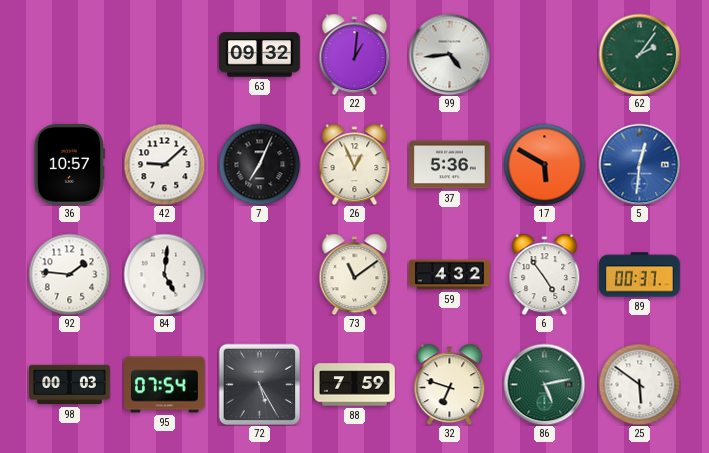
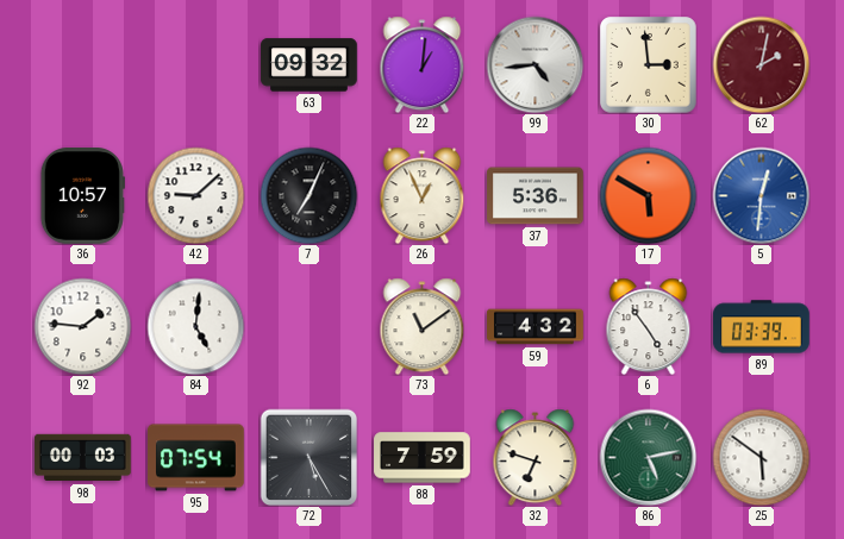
30: none -> 2:59
62: 2:06 -> 2:02
62 dial: green -> burgundy
89: 00:37 -> 03:39
